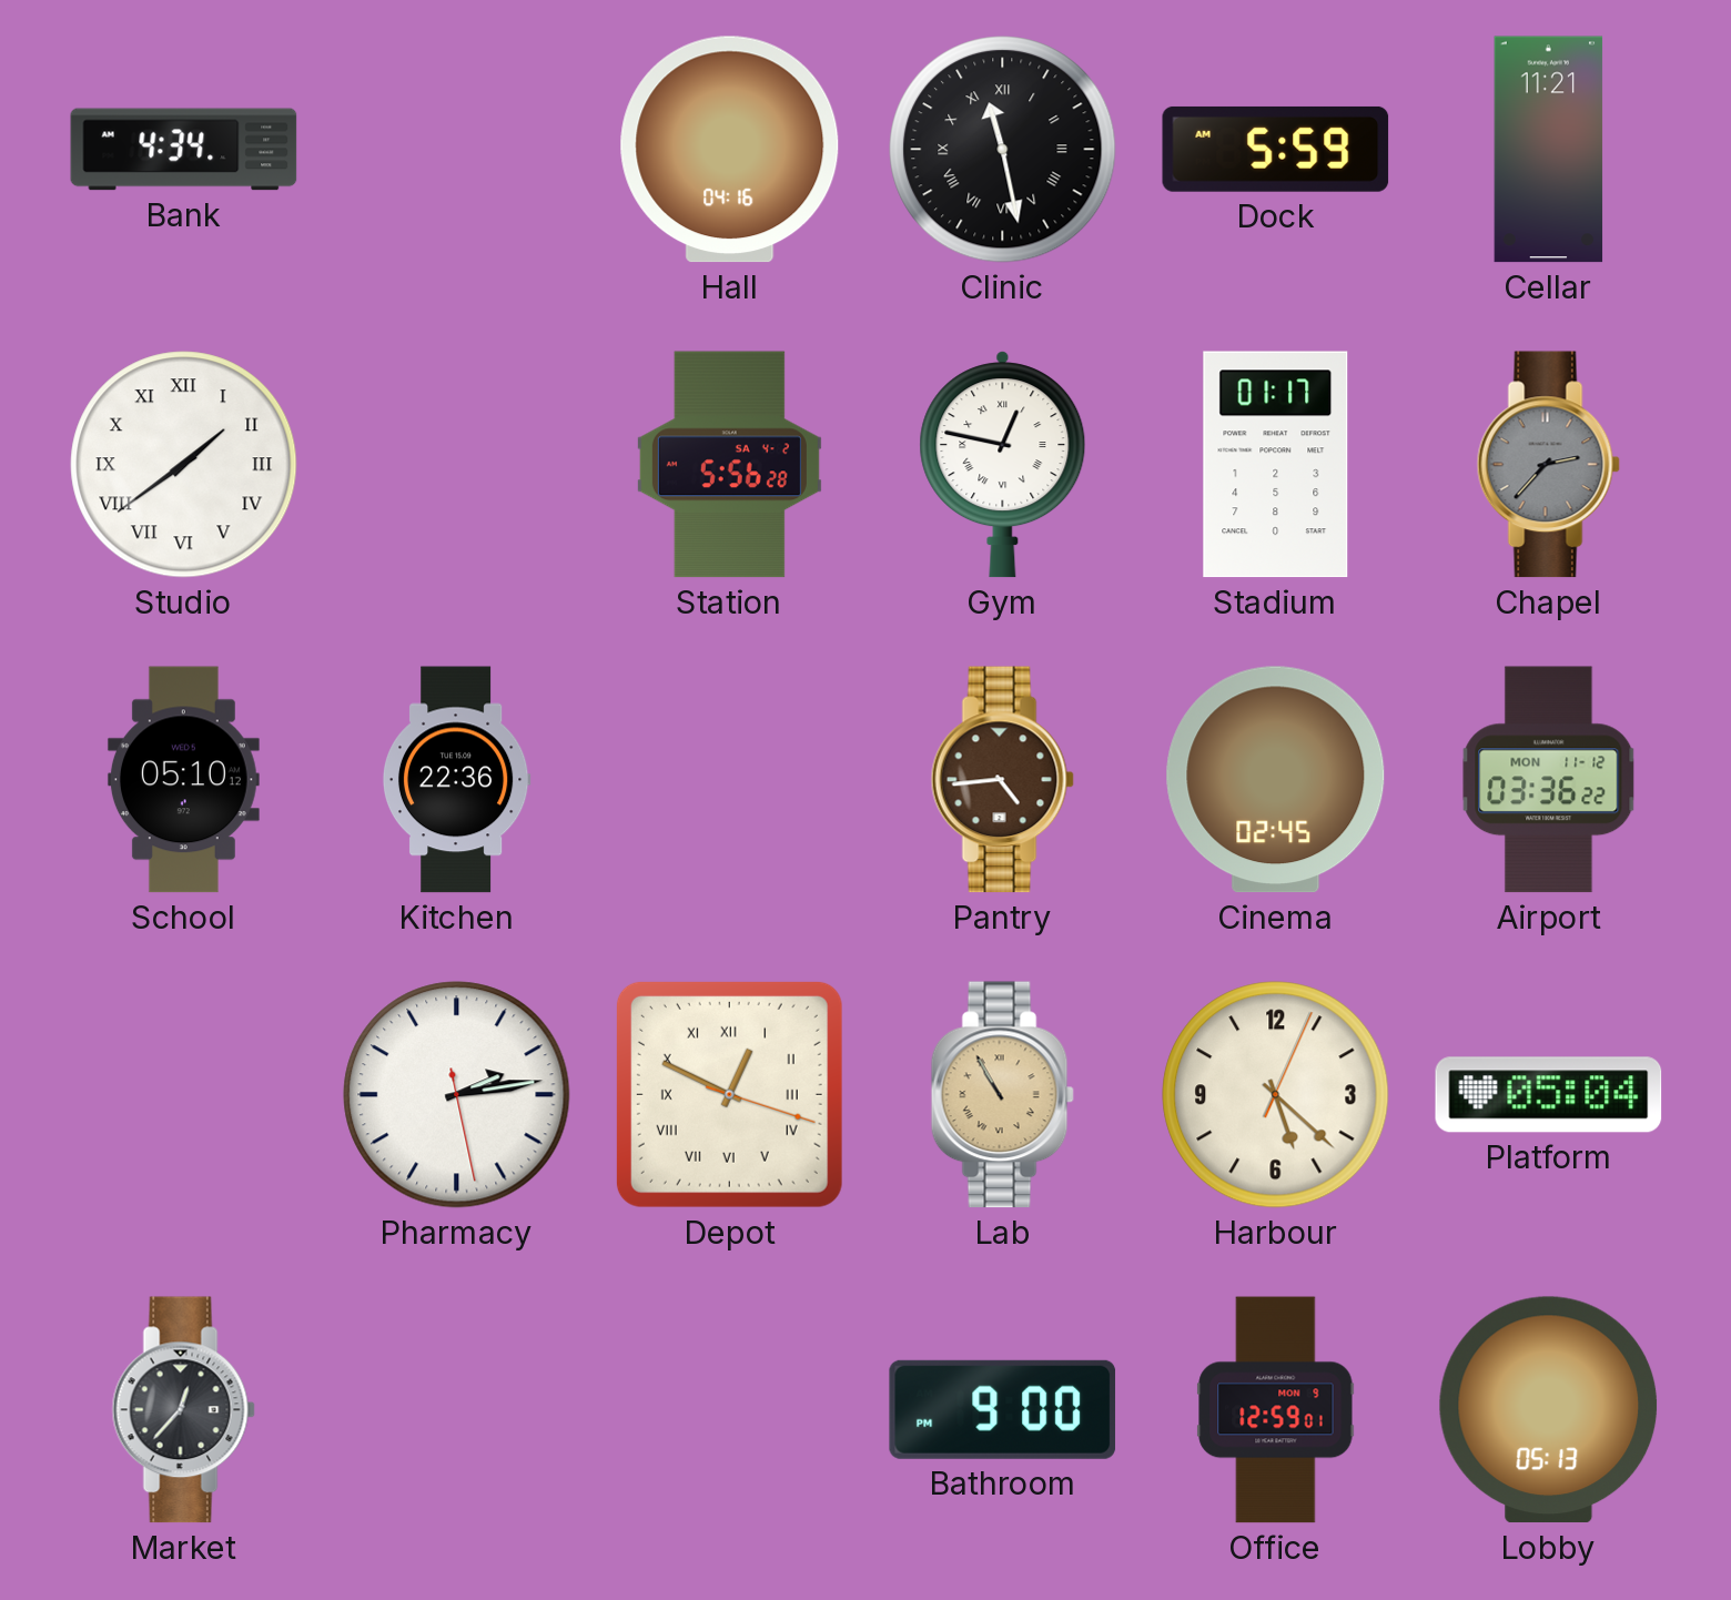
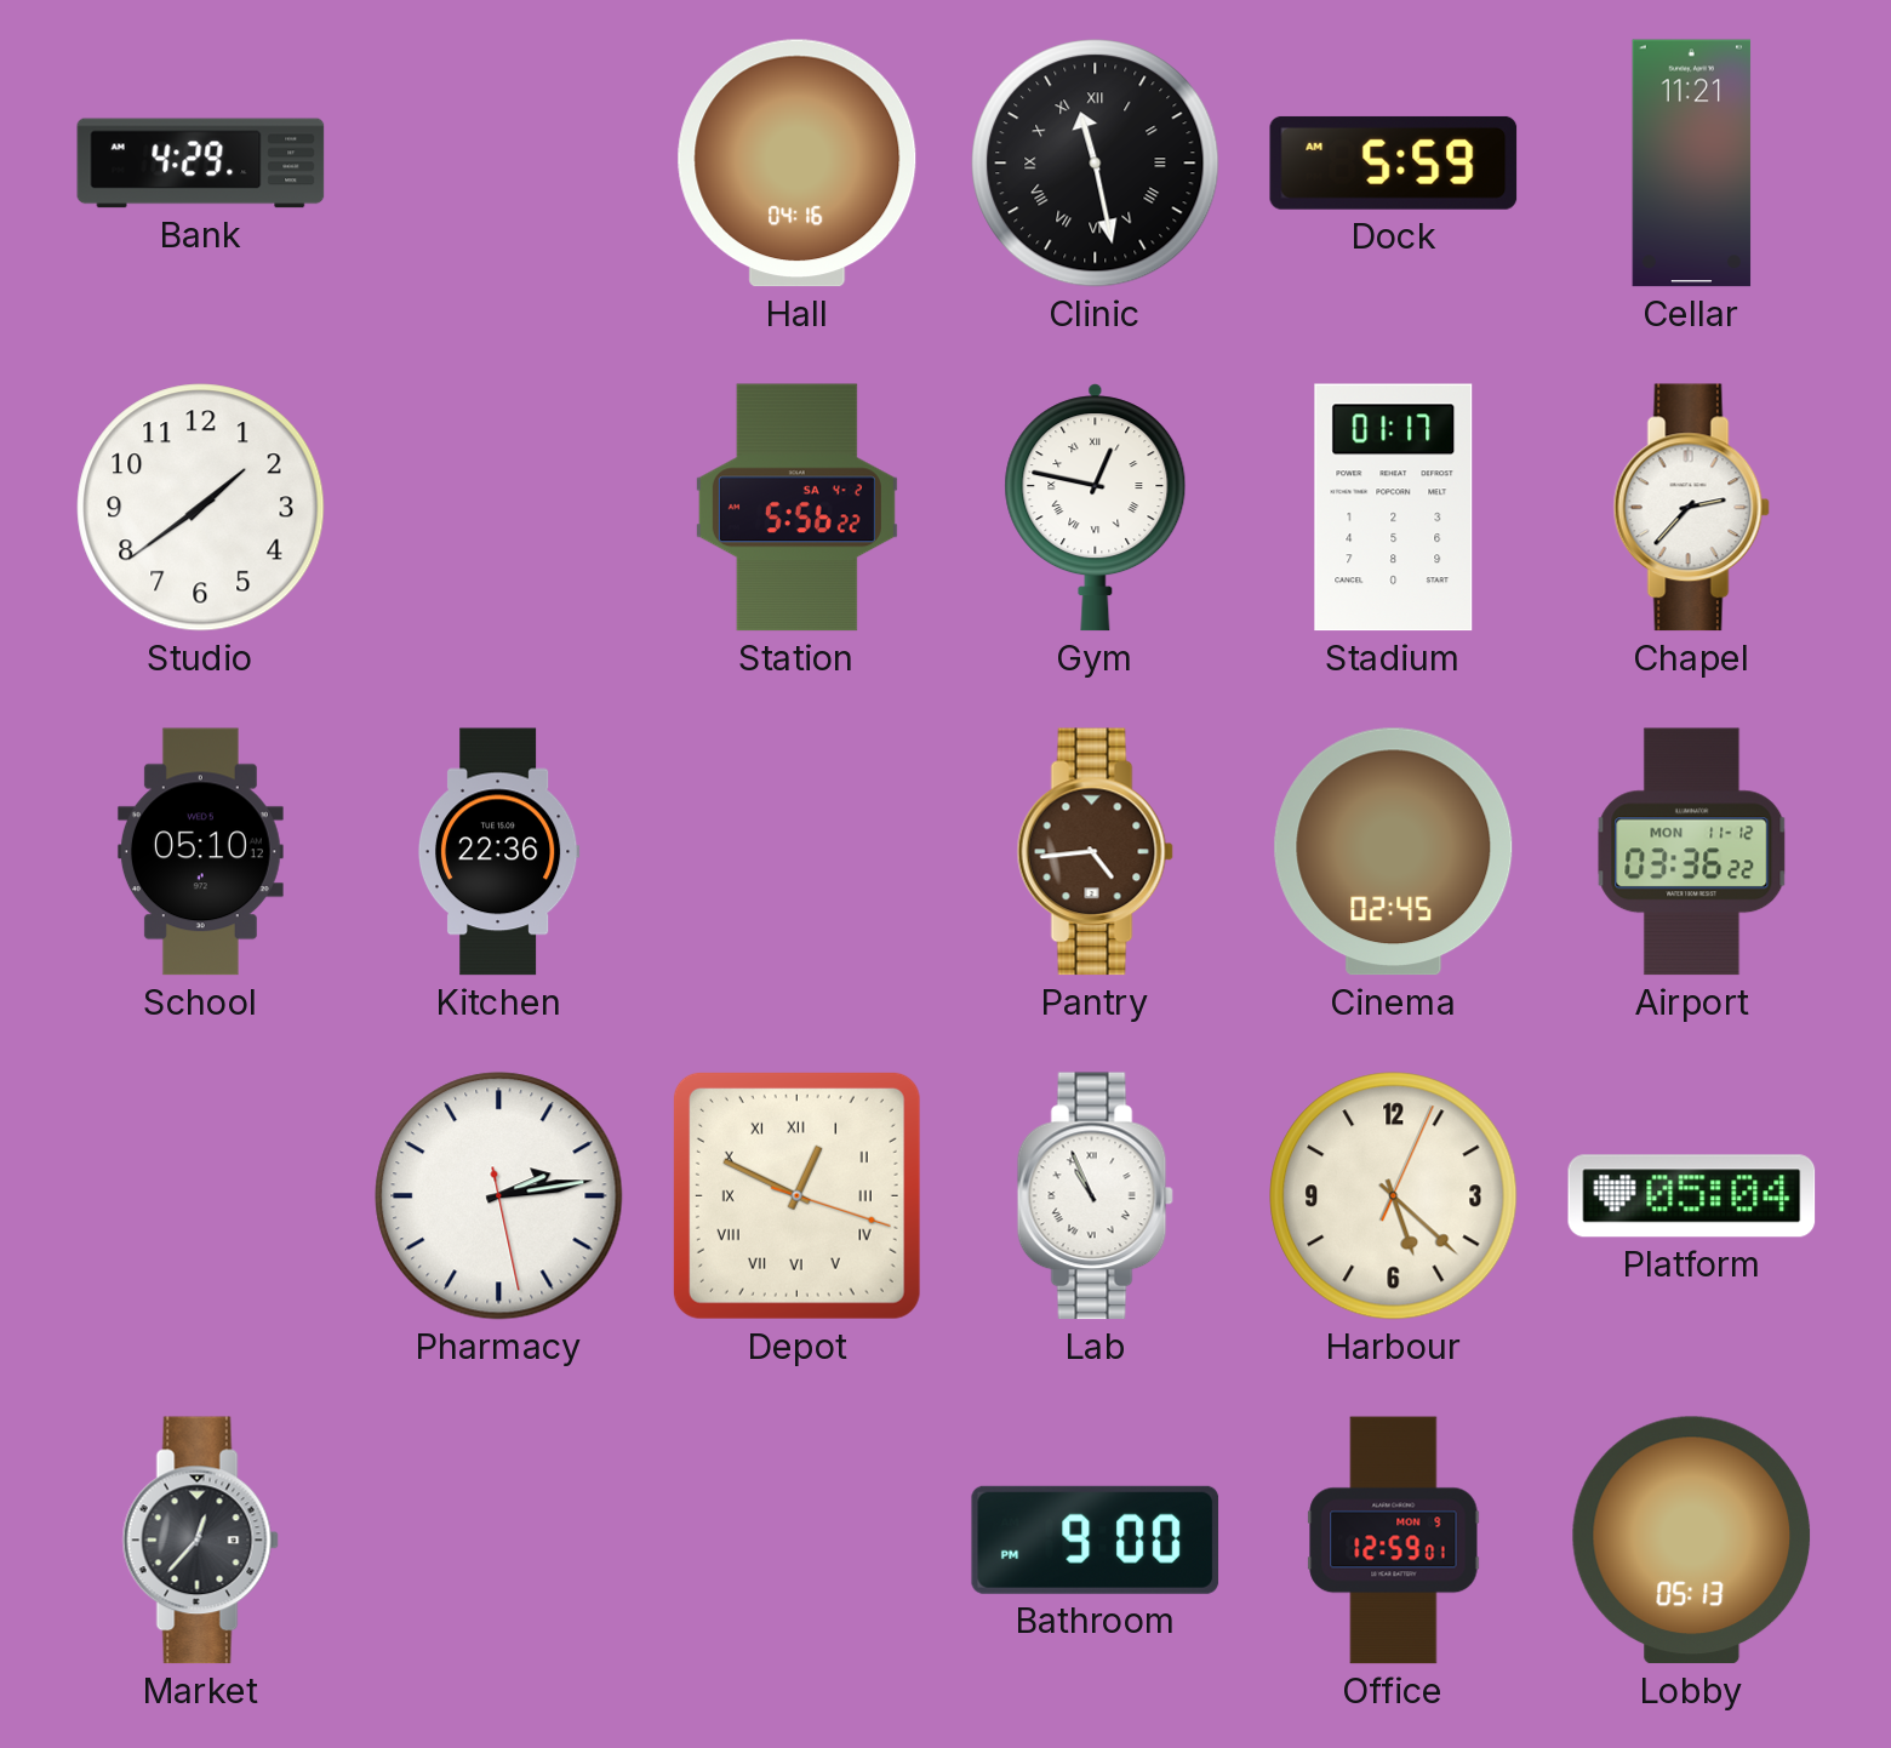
Bank: 4:34 -> 4:29
Studio numerals: Roman -> Arabic
Station: 5:56:28 -> 5:56:22
Chapel dial: grey -> white
Lab: 10:55 -> 10:56
Lab dial: champagne -> white
